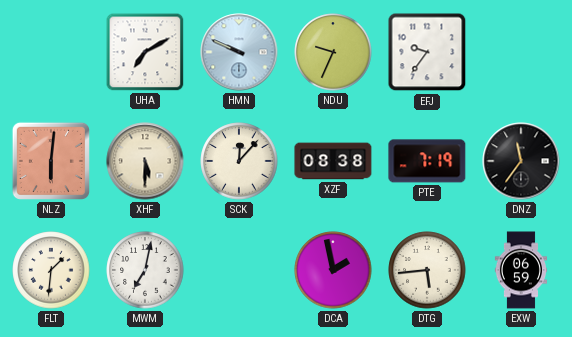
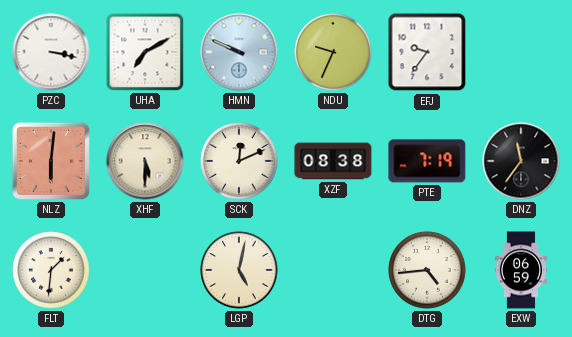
PZC: none -> 3:17
SCK: 12:07 -> 12:11
MWM: 7:02 -> none
LGP: none -> 5:02
DCA: 1:58 -> none
DTG: 5:44 -> 4:44
